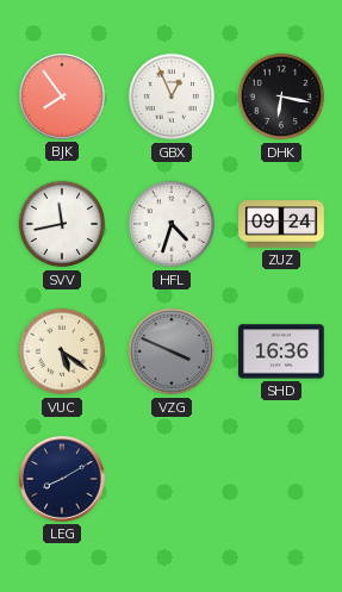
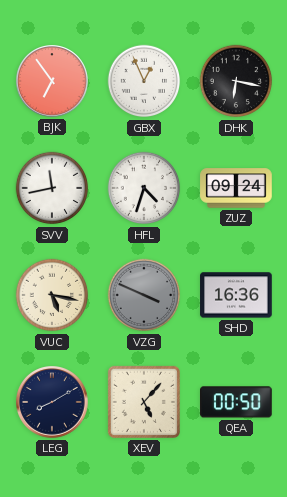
BJK: 7:54 -> 6:54
VUC: 5:21 -> 5:17
XEV: none -> 5:07
QEA: none -> 00:50
